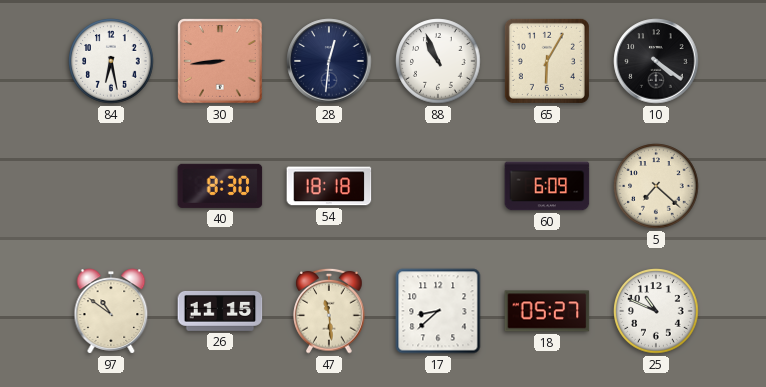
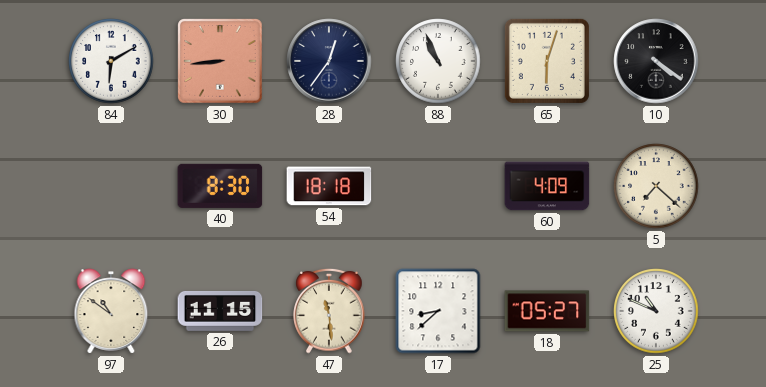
84: 6:28 -> 6:10
28: 12:31 -> 12:36
65: 6:05 -> 6:03
60: 6:09 -> 4:09
